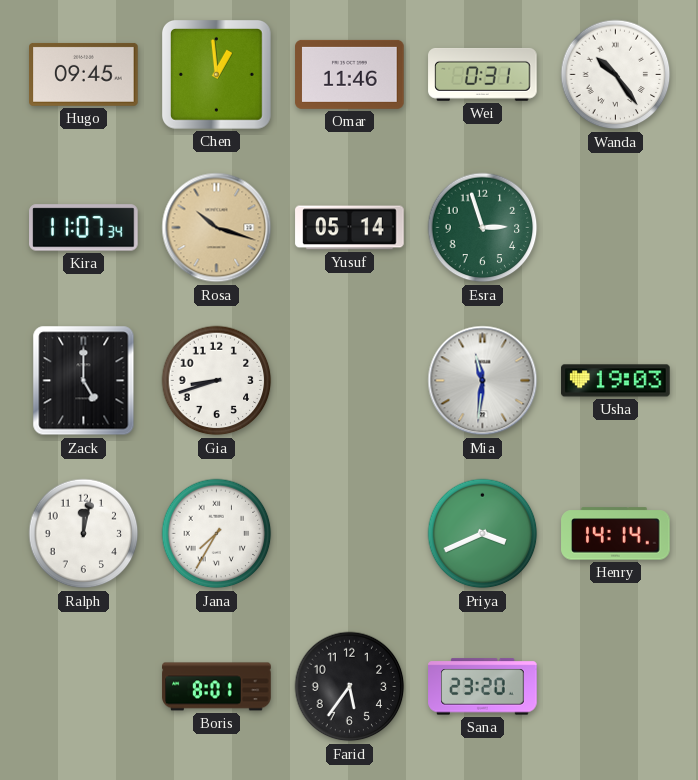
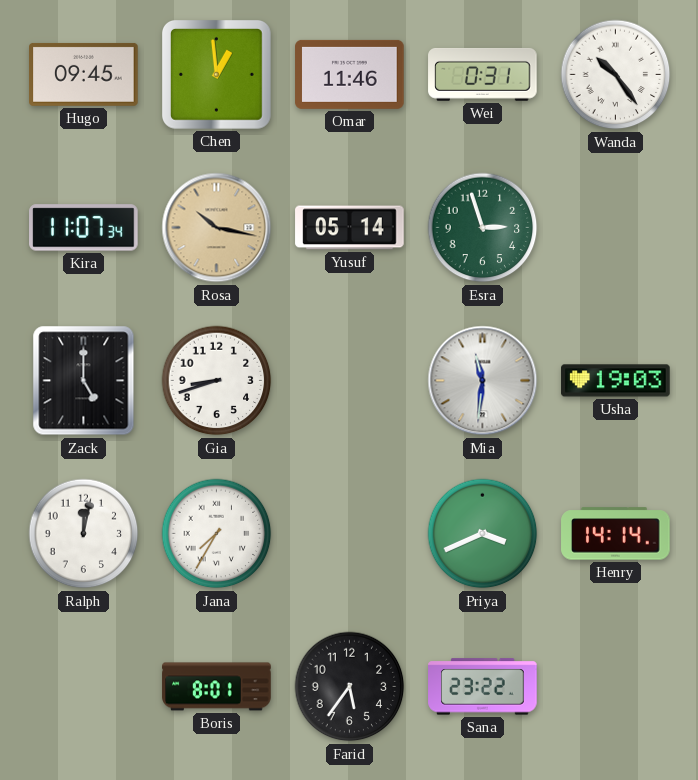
Rosa: 10:18 -> 10:17
Sana: 23:20 -> 23:22
